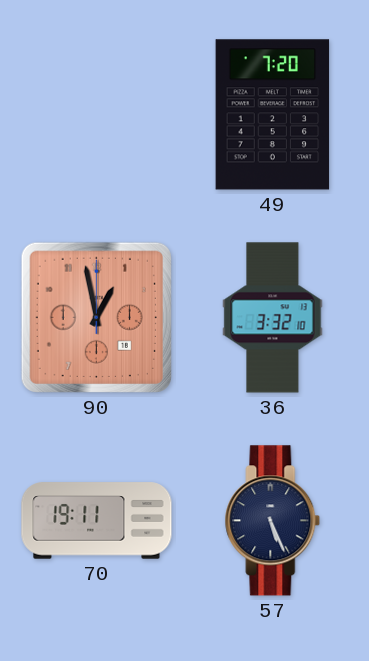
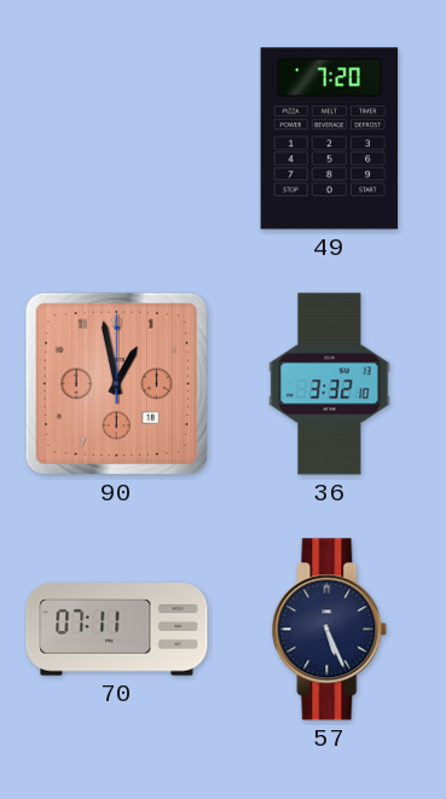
70: 19:11 -> 07:11
